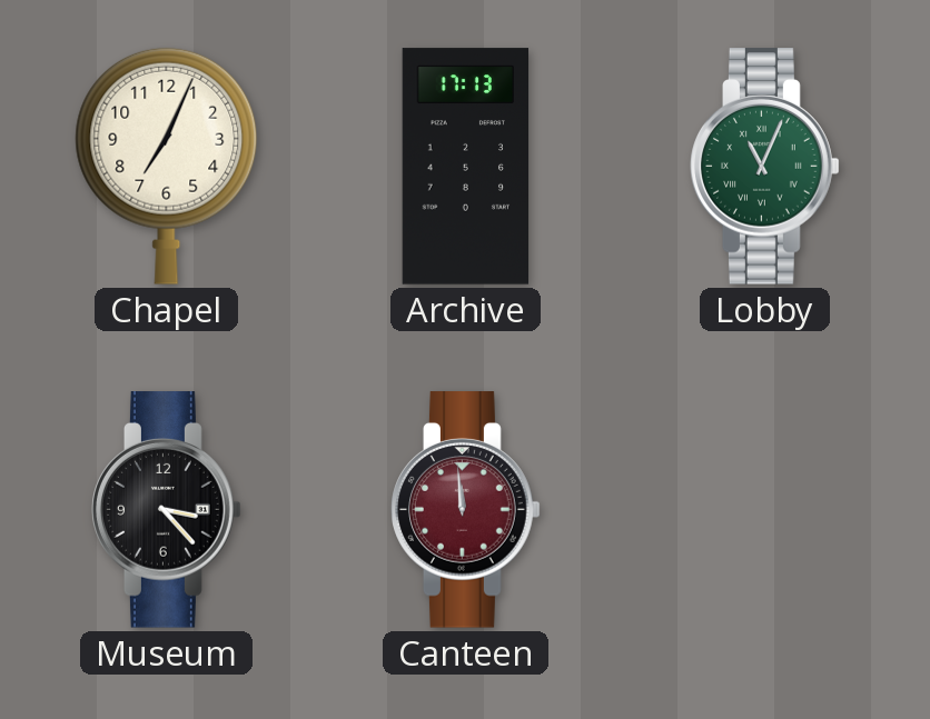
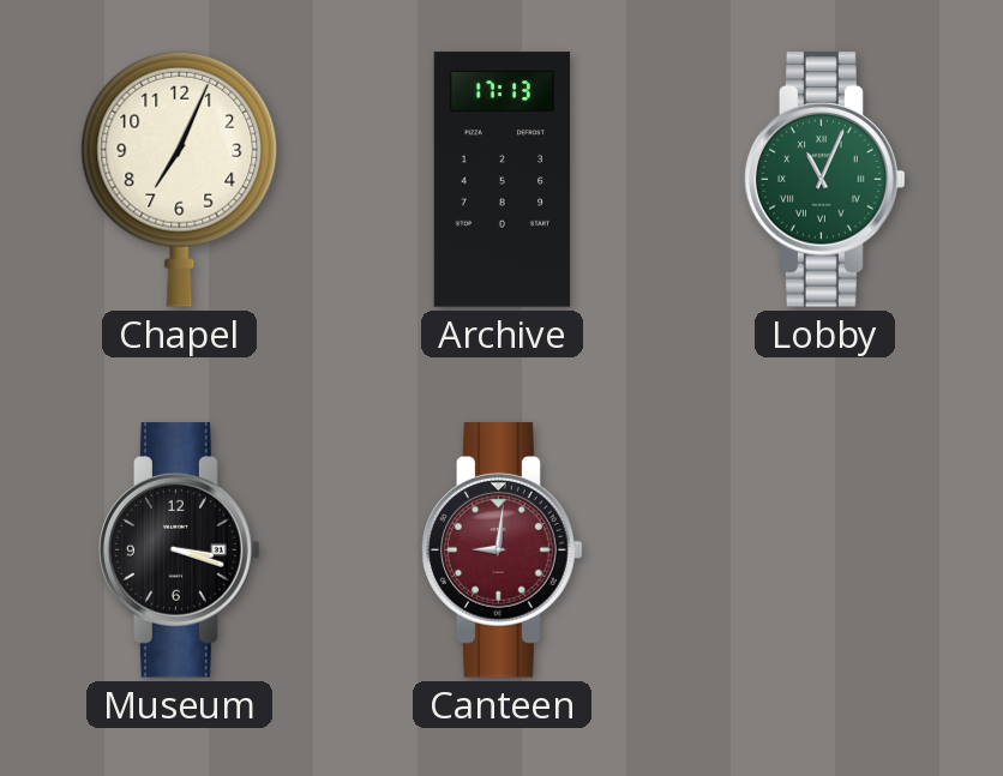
Museum: 3:23 -> 3:18
Canteen: 11:59 -> 9:01
